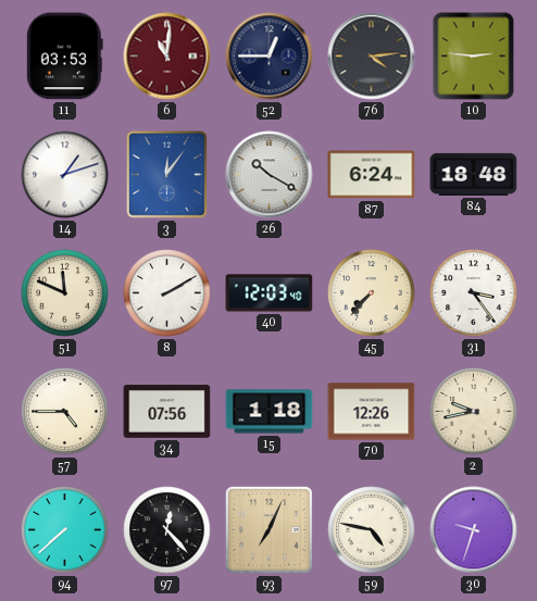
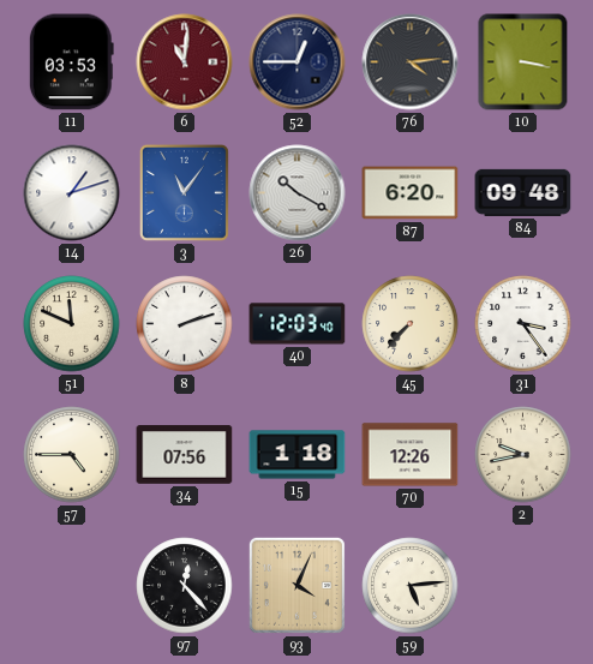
10: 2:46 -> 3:17
3: 12:06 -> 11:06
87: 6:24 -> 6:20
84: 18:48 -> 09:48
8: 2:10 -> 2:12
94: 7:38 -> none
93: 7:04 -> 4:04
59: 4:47 -> 5:14
30: 9:33 -> none
